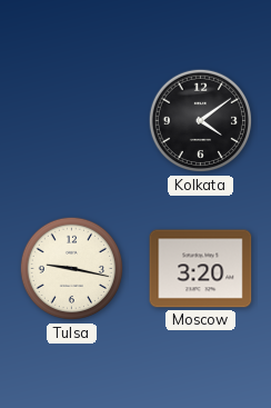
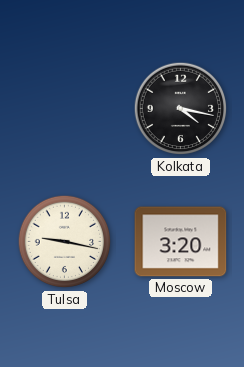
Kolkata: 4:09 -> 4:17
